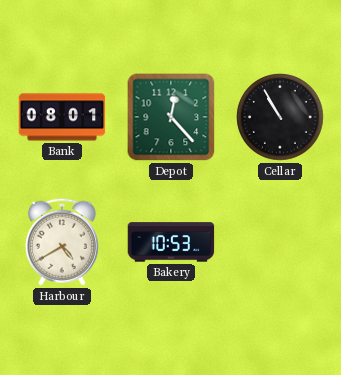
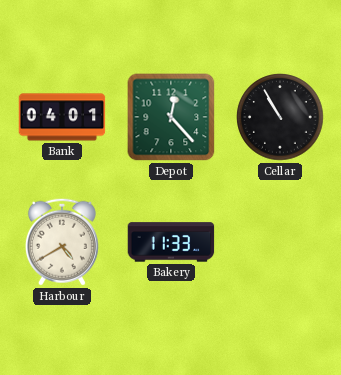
Bank: 08:01 -> 04:01
Bakery: 10:53 -> 11:33
